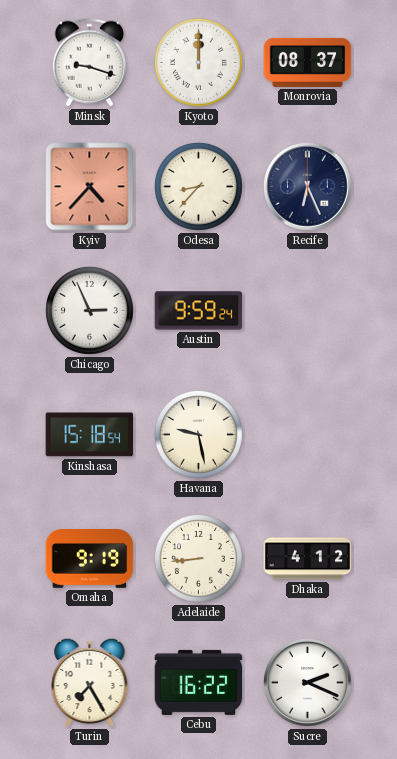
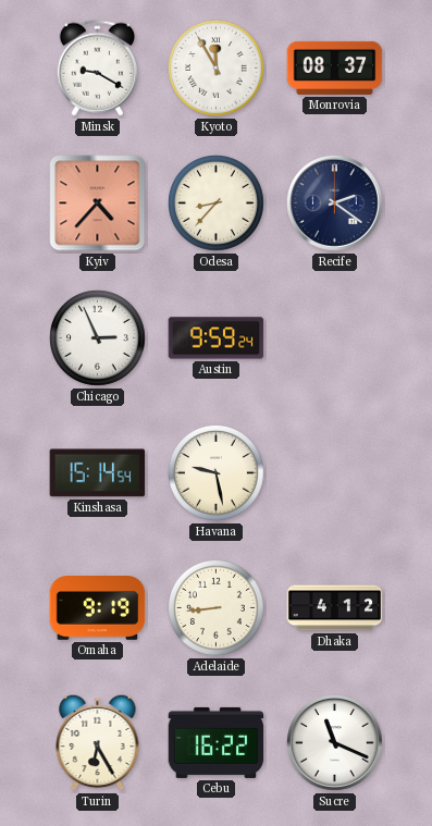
Minsk: 9:18 -> 9:20
Kyoto: 12:00 -> 11:55
Recife: 6:26 -> 2:21
Kinshasa: 15:18 -> 15:14
Turin: 7:25 -> 6:25
Sucre: 2:19 -> 11:19
